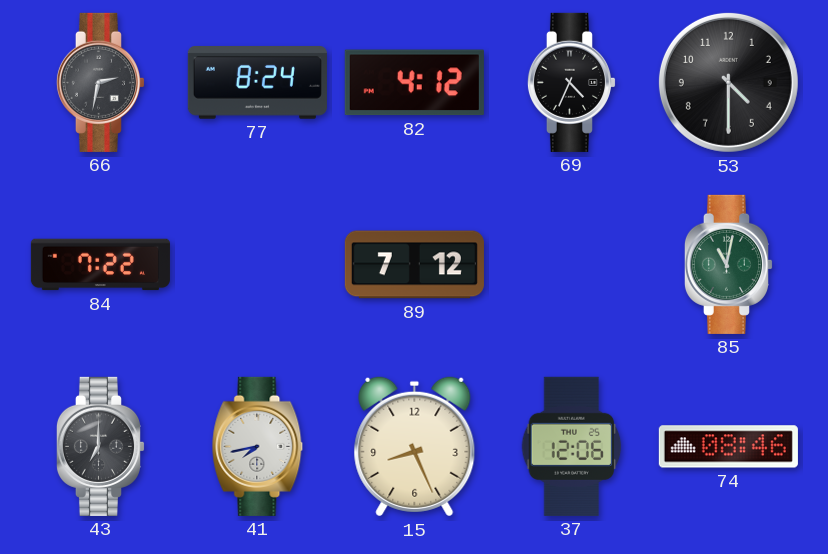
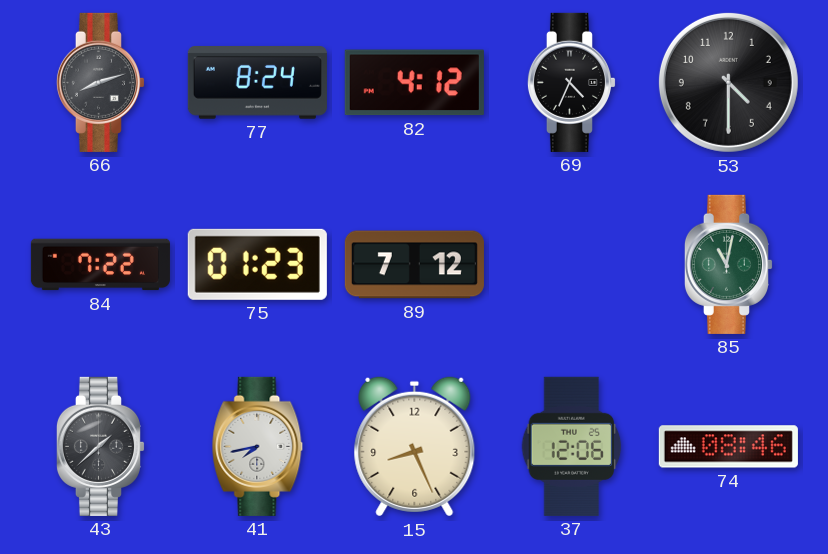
66: 2:32 -> 8:12
75: none -> 01:23
43: 7:00 -> 1:38
